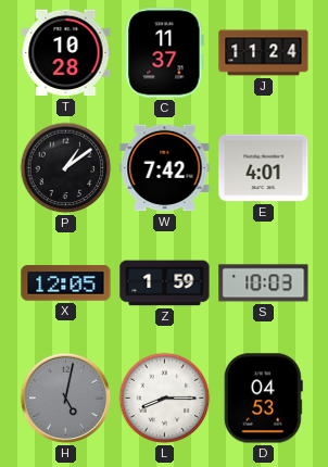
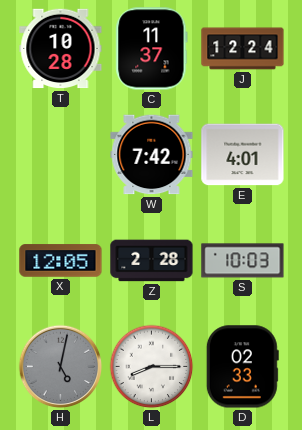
J: 11:24 -> 12:24
P: 1:09 -> none
Z: 1:59 -> 2:28
D: 04:53 -> 02:33
